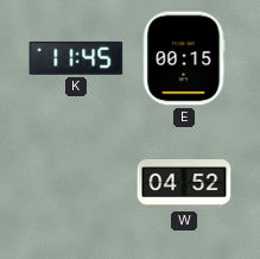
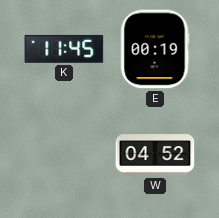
E: 00:15 -> 00:19
